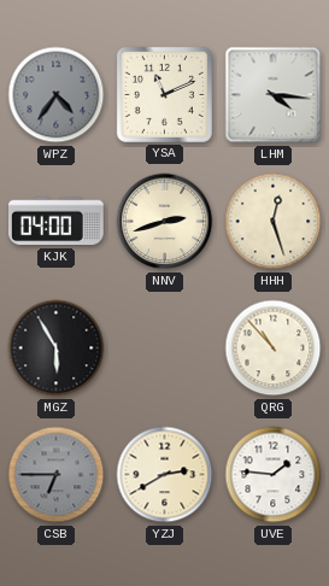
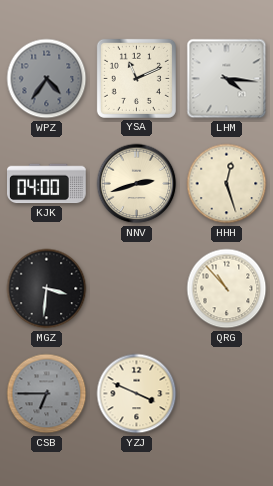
MGZ: 5:55 -> 3:31
YZJ: 2:40 -> 3:49
UVE: 1:46 -> none
